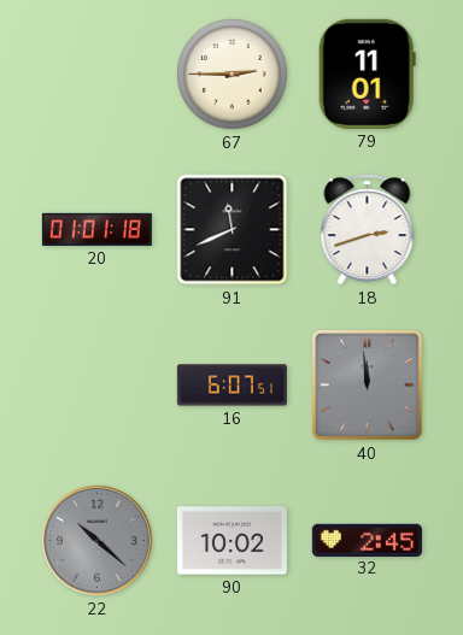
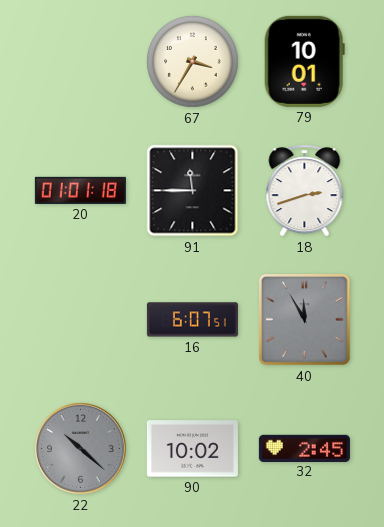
67: 2:45 -> 3:35
79: 11:01 -> 10:01
91: 11:41 -> 11:45
40: 11:59 -> 11:55
